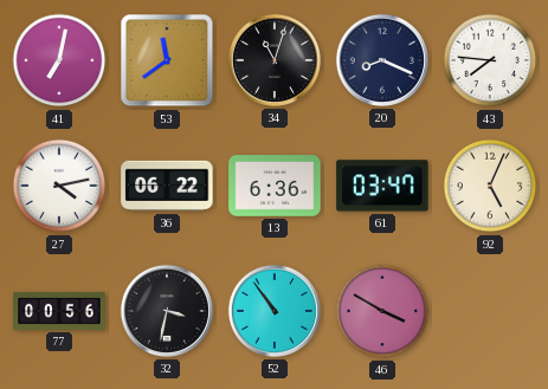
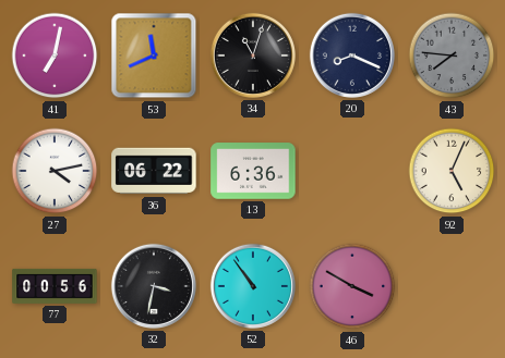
53: 11:39 -> 11:41
43 dial: white -> grey
61: 03:47 -> none
